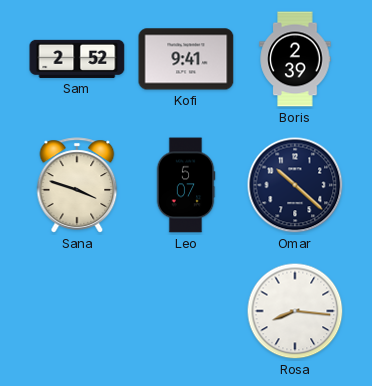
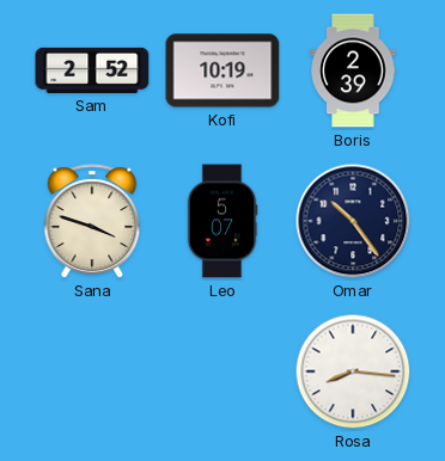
Kofi: 9:41 -> 10:19
Omar: 10:22 -> 10:24
